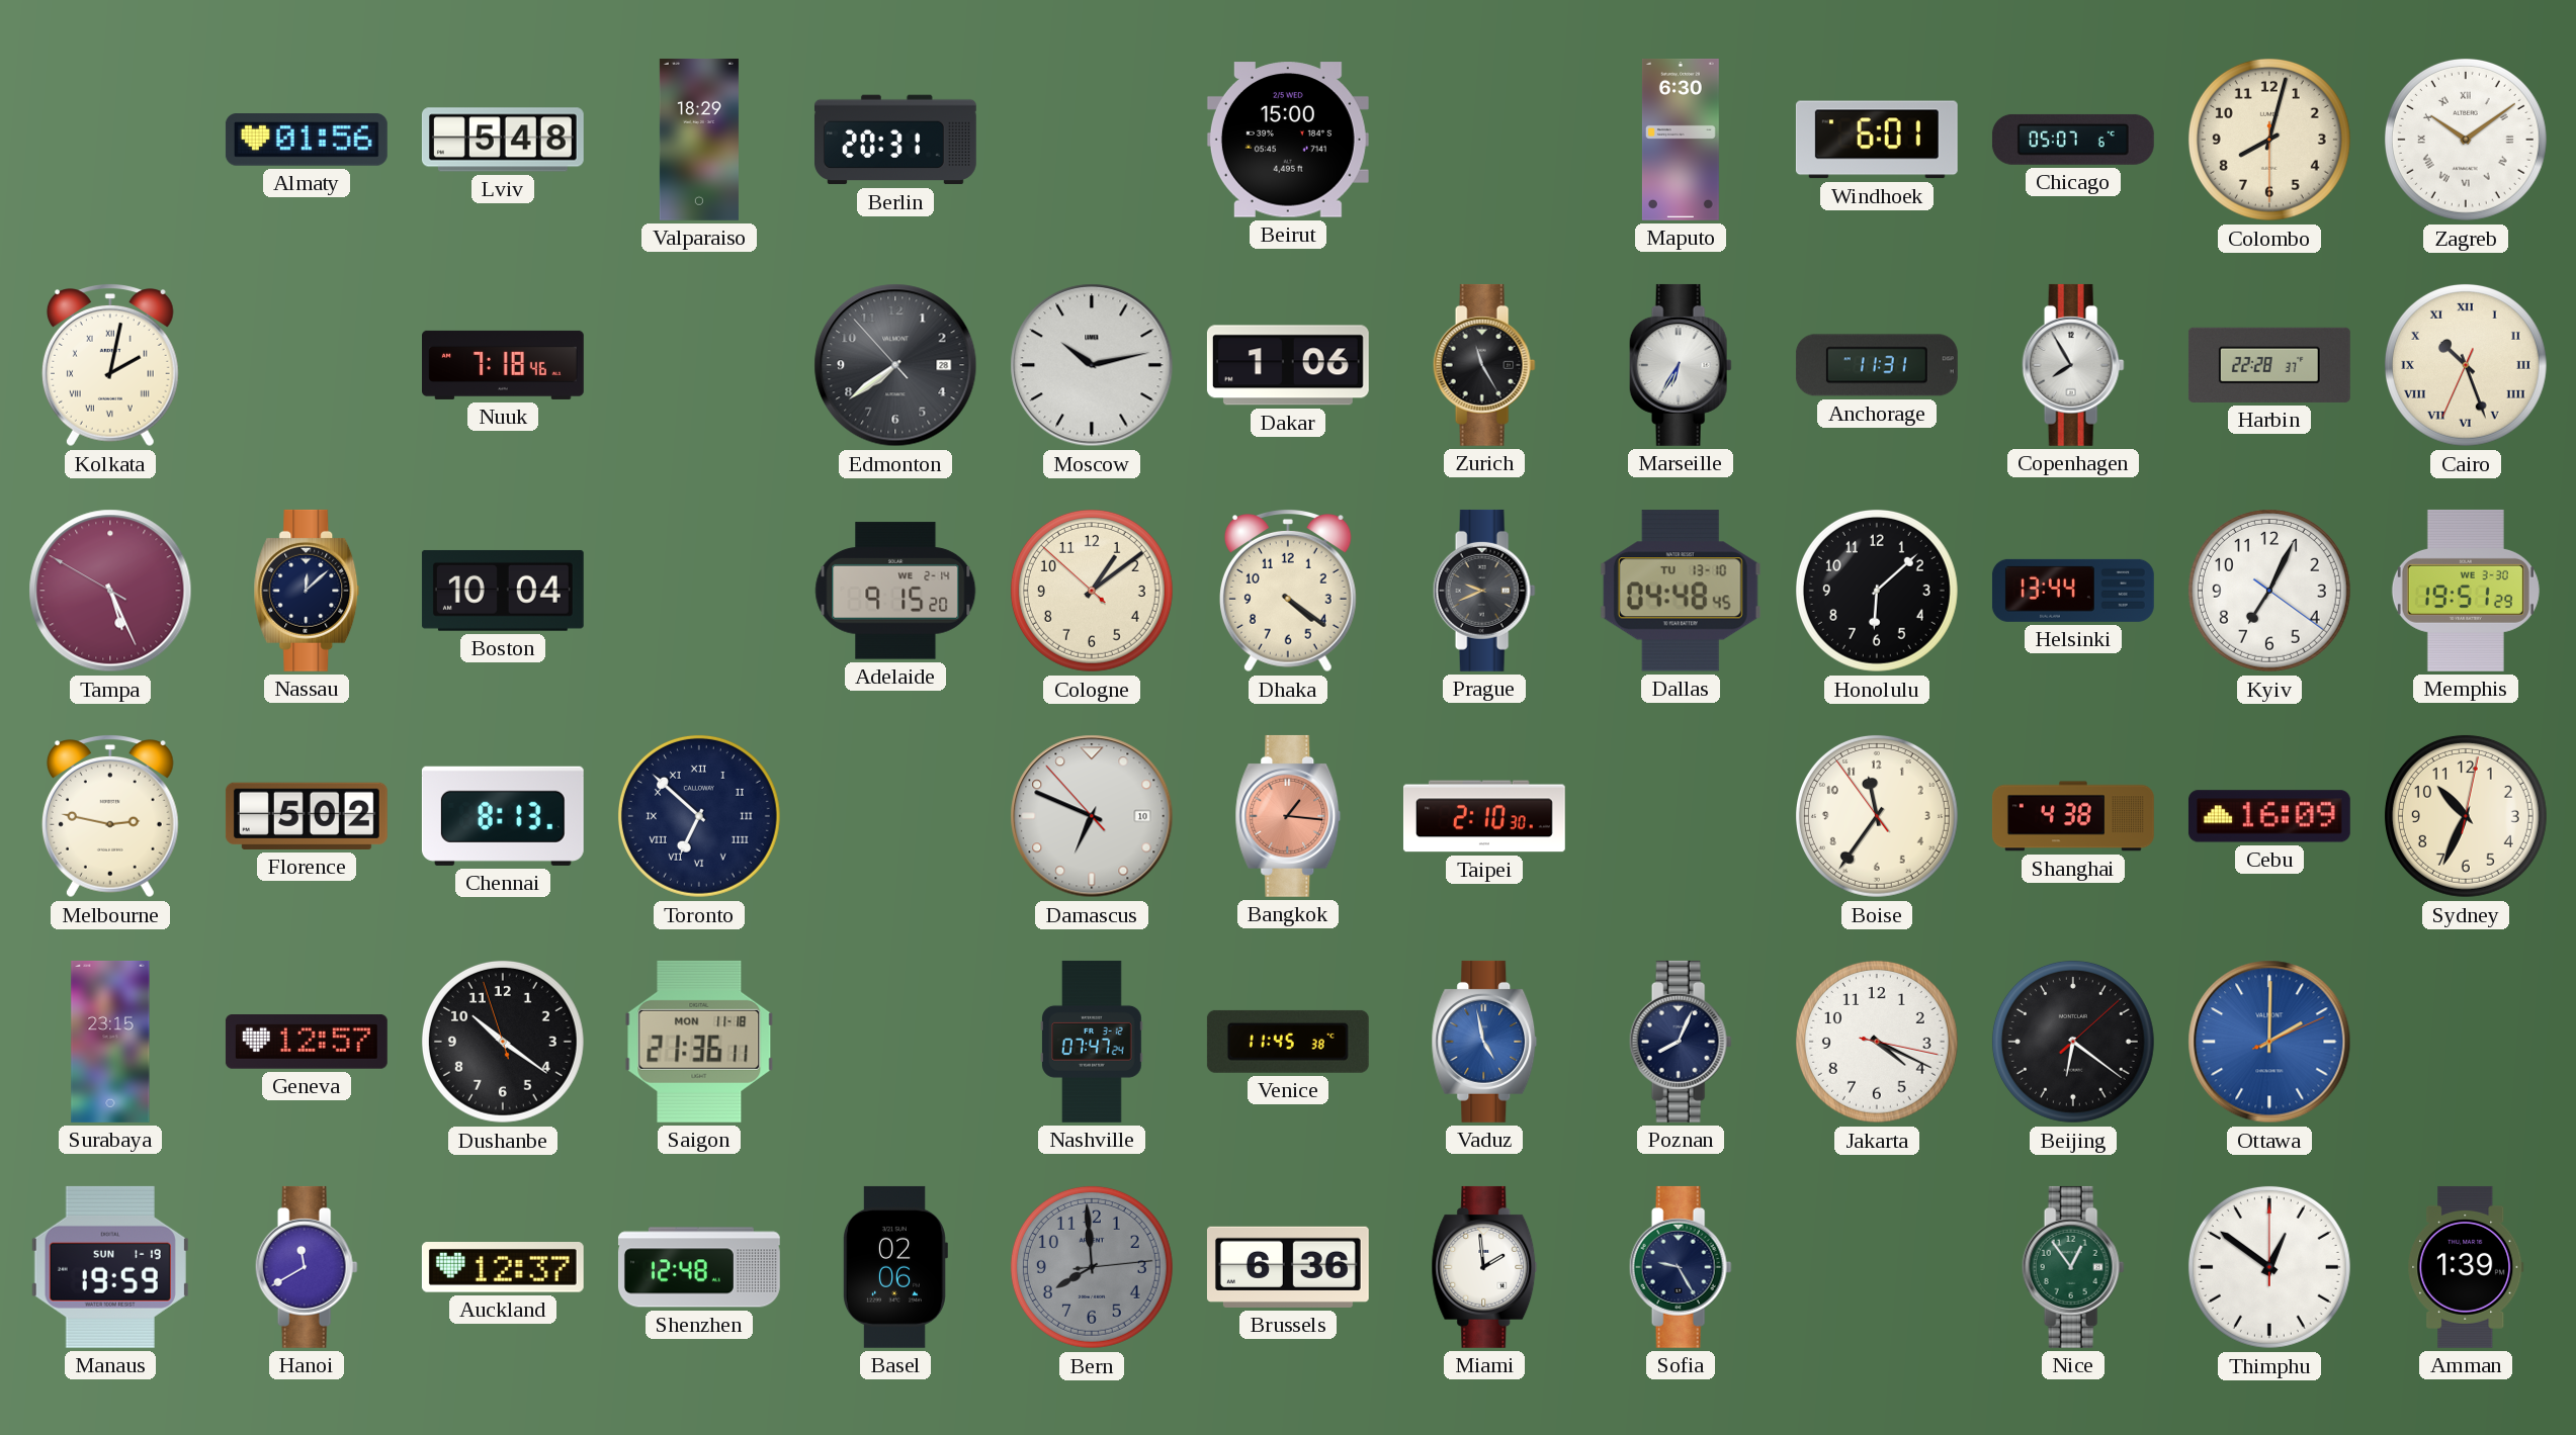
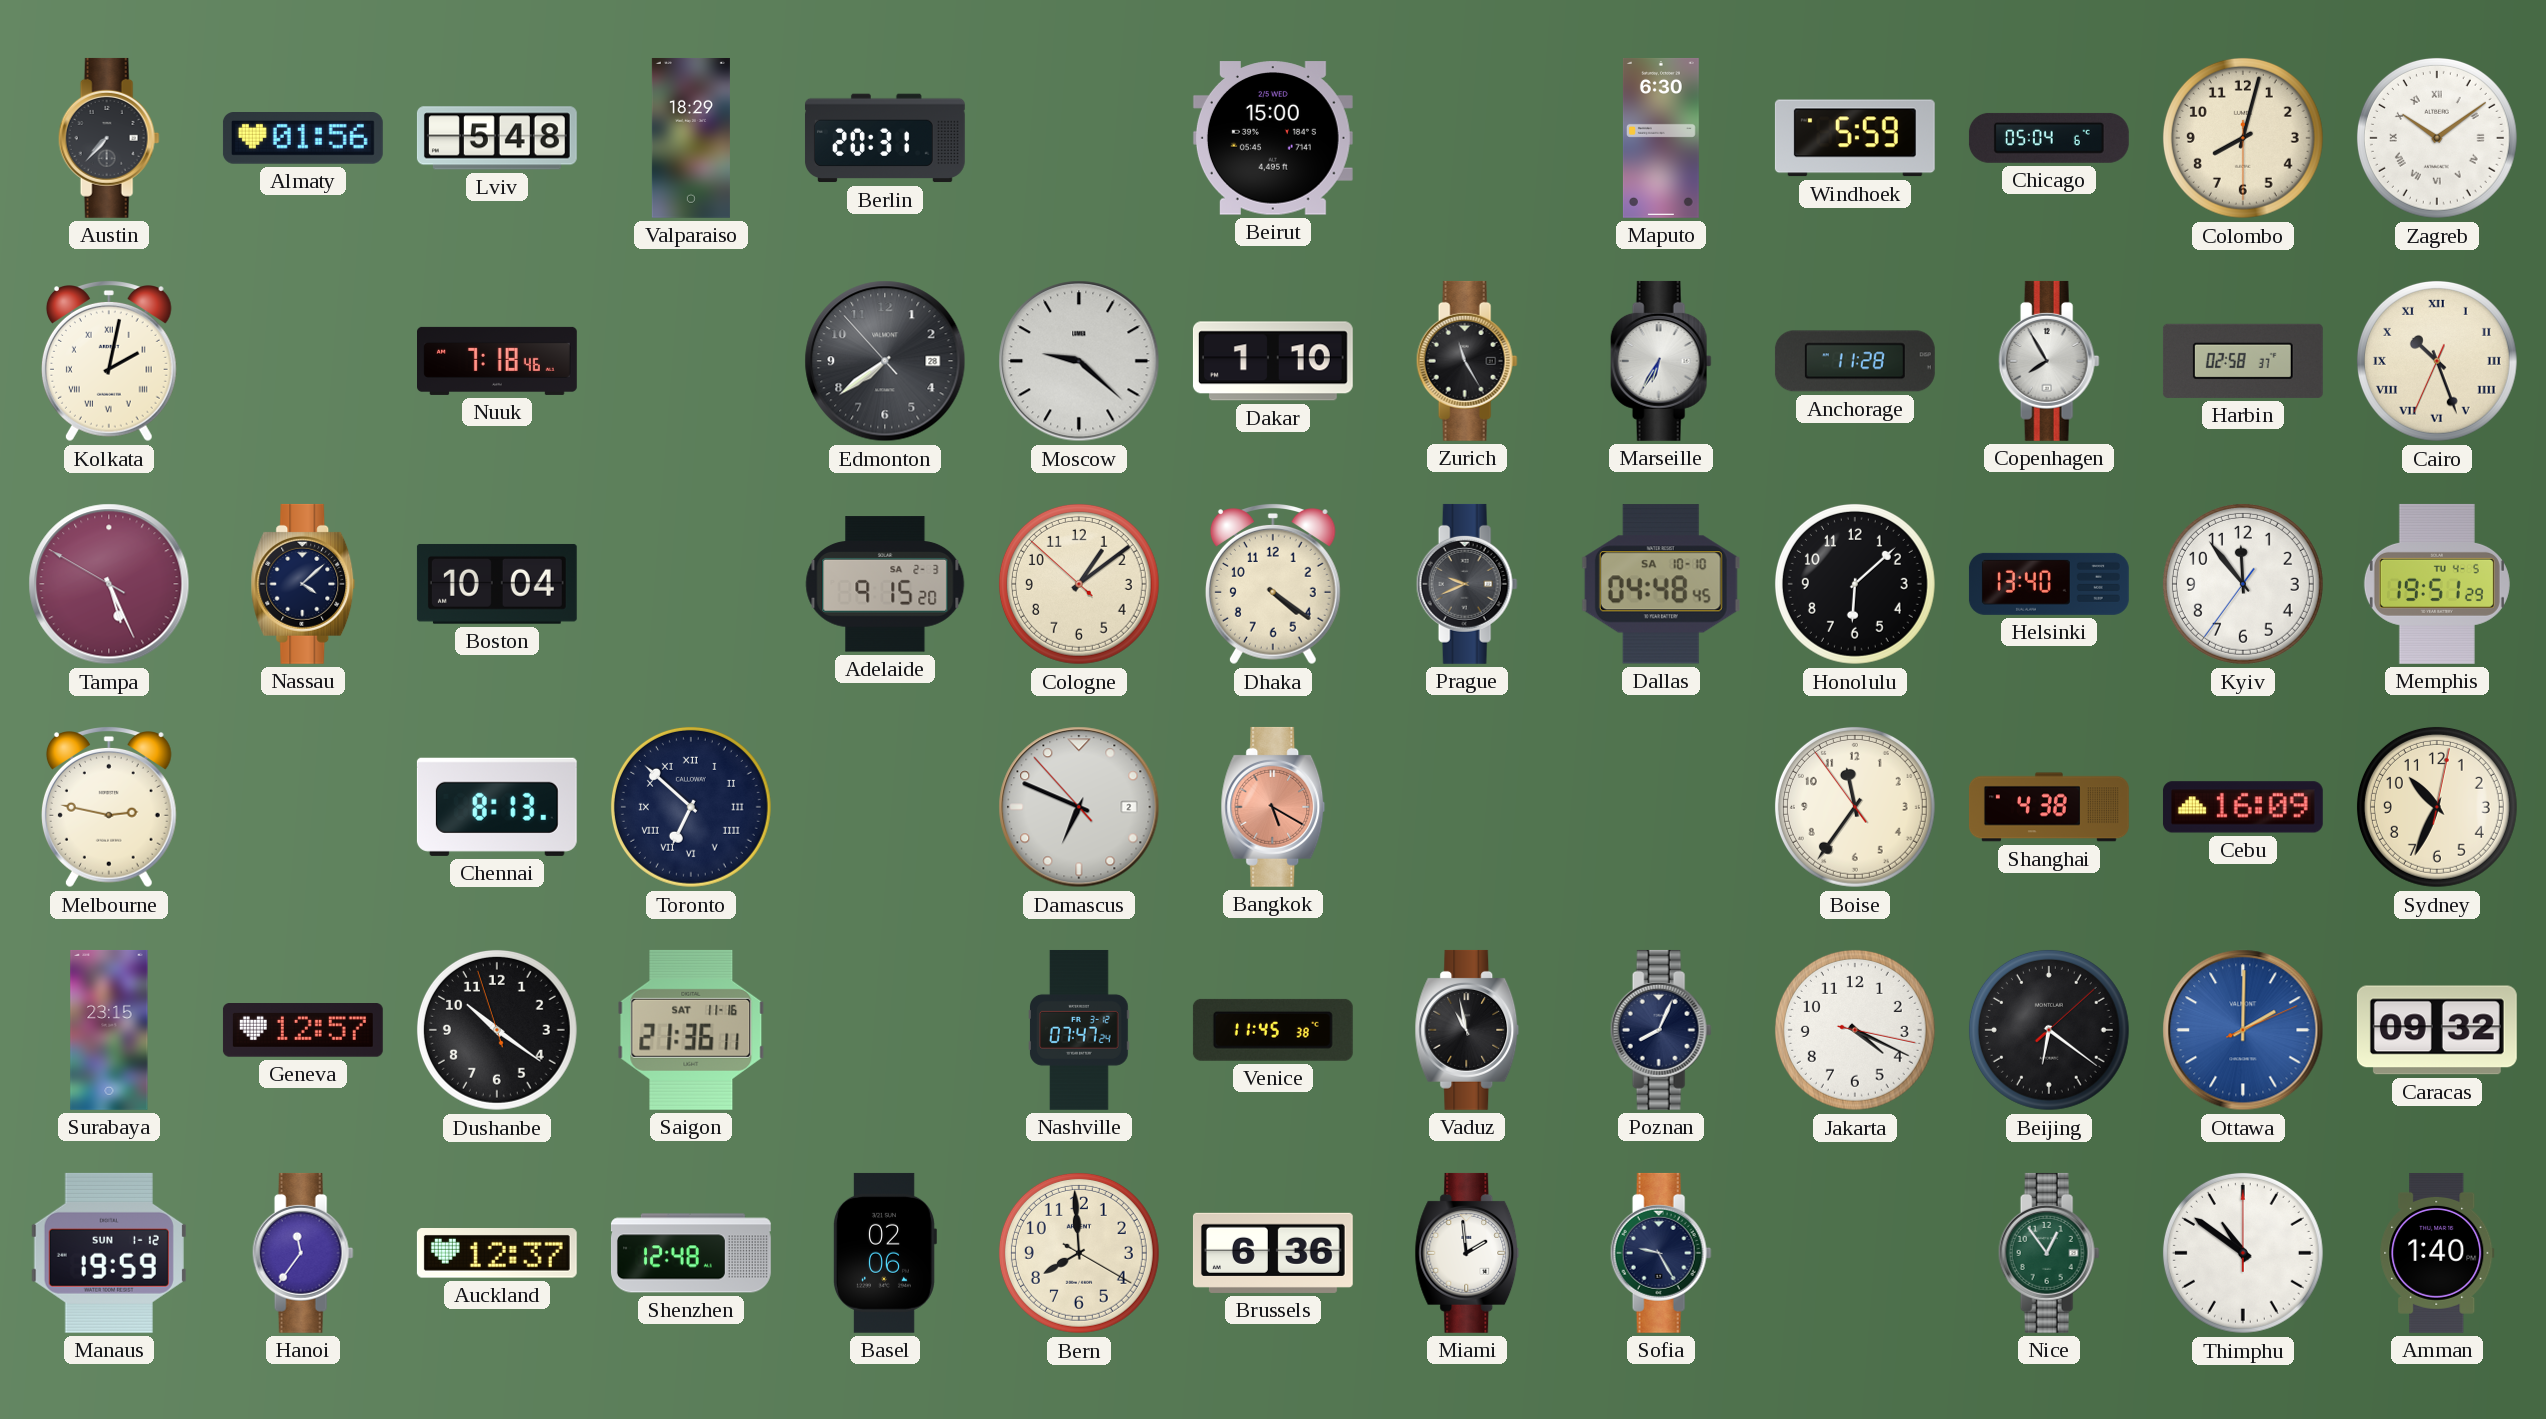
Austin: none -> 7:37
Windhoek: 6:01 -> 5:59
Chicago: 05:07 -> 05:04
Moscow: 10:13 -> 9:22
Dakar: 1:06 -> 1:10
Anchorage: 11:31 -> 11:28
Harbin: 22:28 -> 02:58
Nassau: 12:08 -> 4:08
Adelaide date: WE 2-14 -> SA 2-3
Dallas date: TU 13-10 -> SA 10-10
Helsinki: 13:44 -> 13:40
Kyiv: 7:04 -> 11:53
Memphis date: WE 3-30 -> TU 4-5
Florence: 5:02 -> none
Damascus date: 10 -> 2
Bangkok: 1:16 -> 5:20
Taipei: 2:10 -> none
Saigon date: MON 11-18 -> SAT 11-16
Vaduz: 4:58 -> 10:58
Vaduz dial: blue -> black
Caracas: none -> 09:32
Manaus date: SUN 1-19 -> SUN 1-12
Hanoi: 11:40 -> 11:36
Bern: 7:59:14 -> 7:59:20
Bern dial: grey -> cream
Thimphu: 12:51 -> 10:51
Amman: 1:39 -> 1:40
